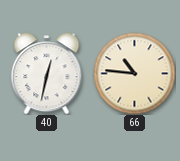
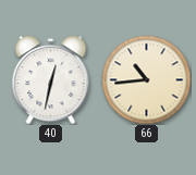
66: 10:46 -> 10:44
